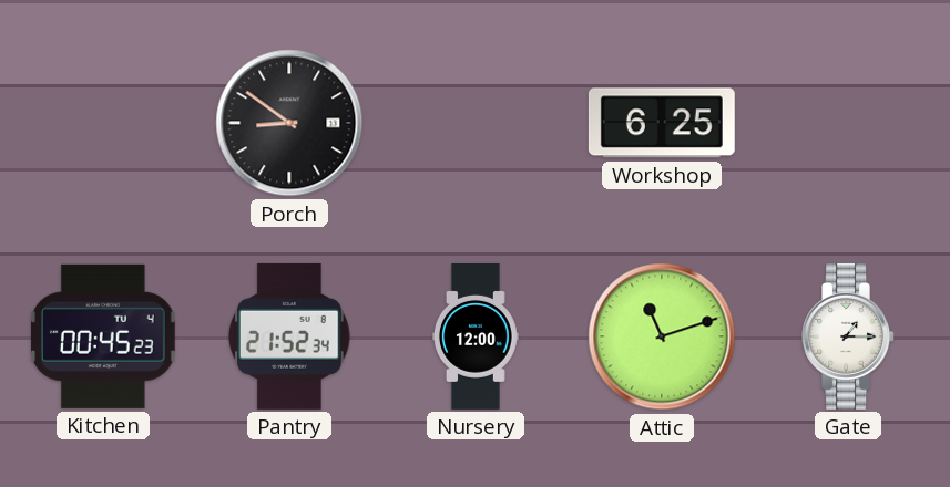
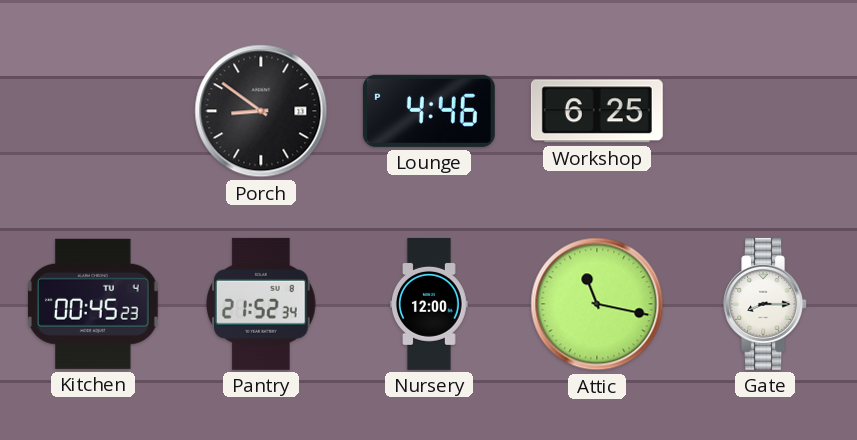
Lounge: none -> 4:46
Attic: 11:12 -> 11:17
Gate: 1:15 -> 8:15
